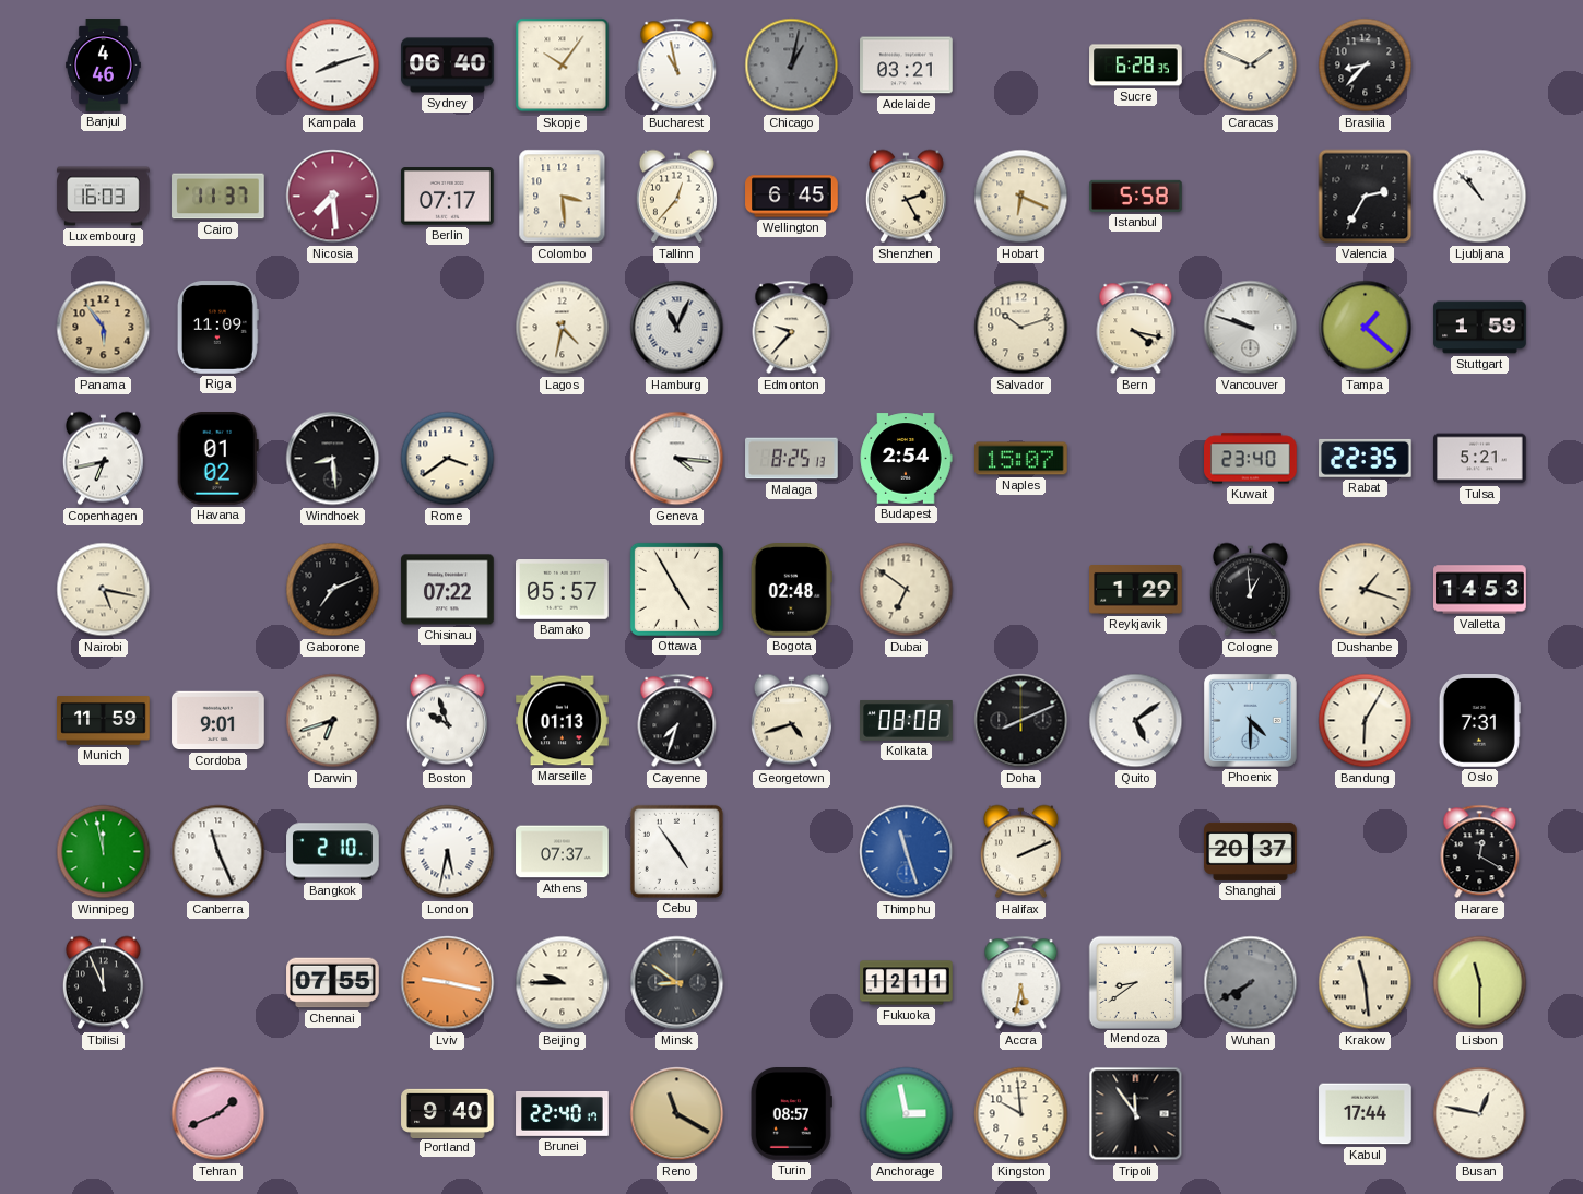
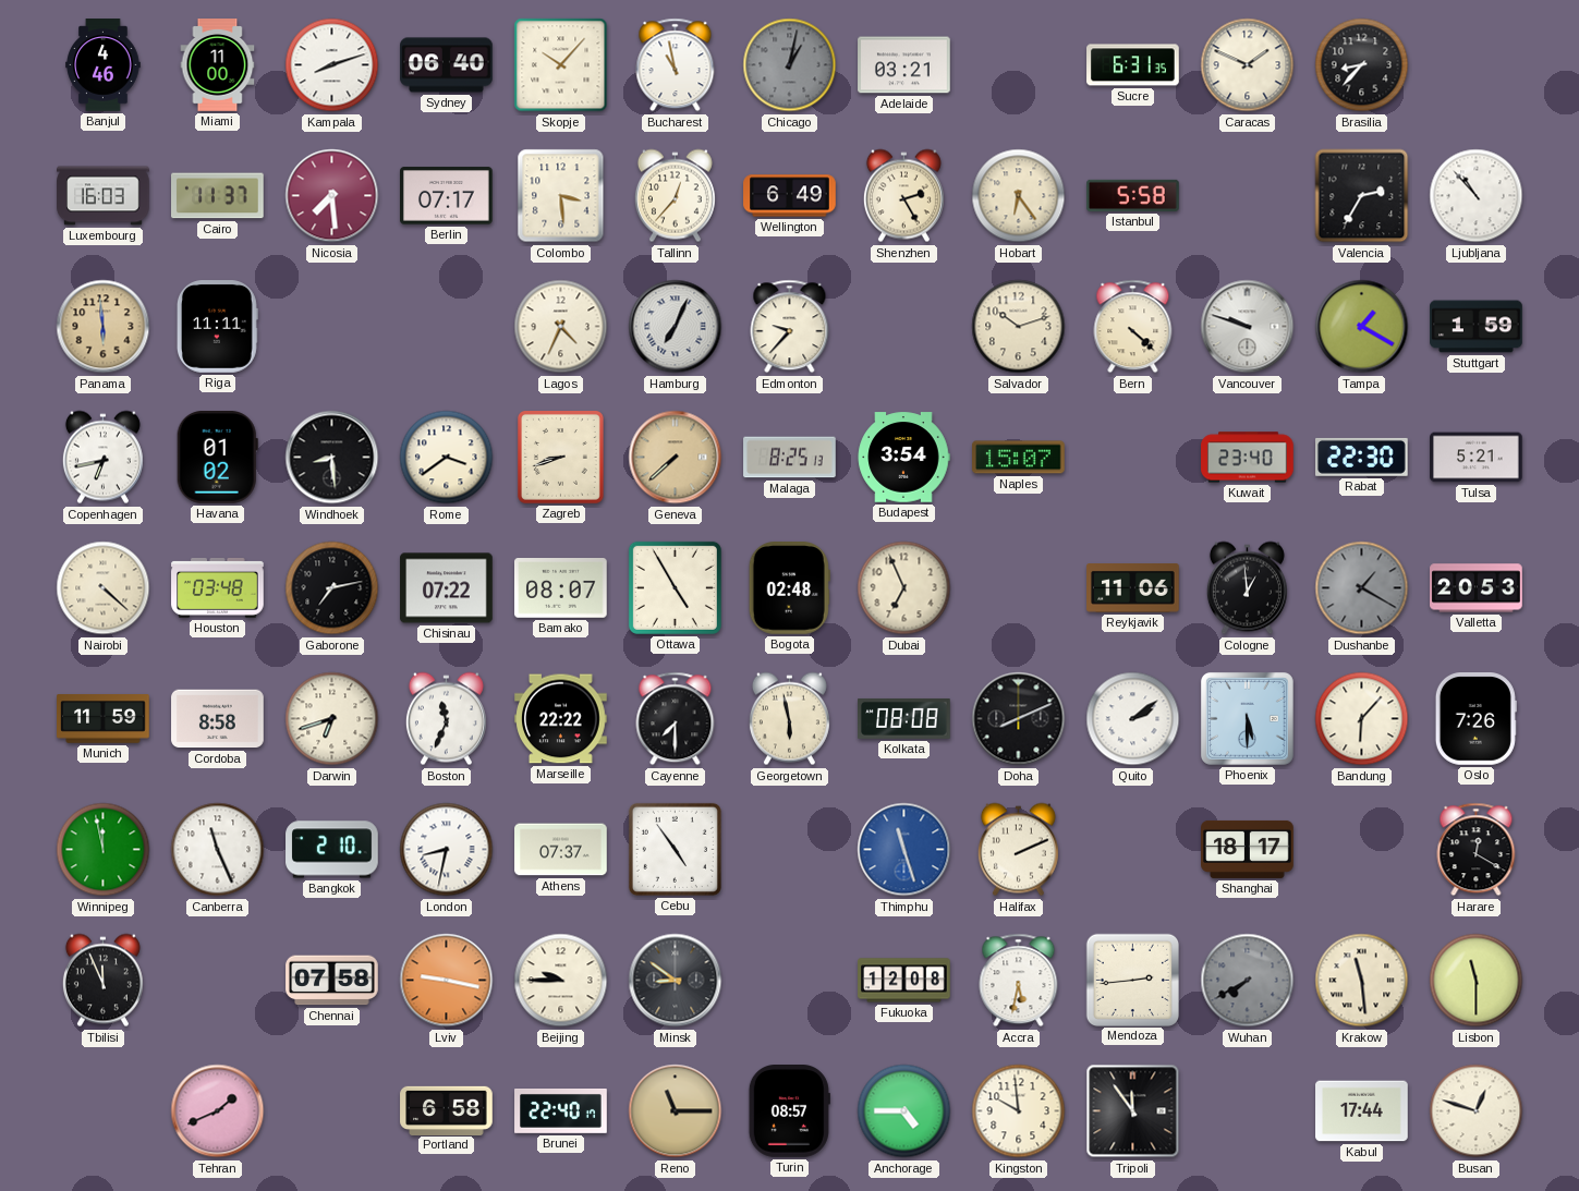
Miami: none -> 11:00
Skopje: 10:06 -> 10:07
Sucre: 6:28 -> 6:31
Wellington: 6:45 -> 6:49
Hobart: 6:19 -> 6:24
Panama: 5:54 -> 5:59
Riga: 11:09 -> 11:11
Lagos: 4:32 -> 4:34
Hamburg: 11:04 -> 7:04
Bern: 4:17 -> 4:22
Tampa: 1:22 -> 1:20
Zagreb: none -> 8:42
Geneva: 4:16 -> 7:38
Geneva dial: white -> champagne
Budapest: 2:54 -> 3:54
Rabat: 22:35 -> 22:30
Nairobi: 5:17 -> 4:22
Houston: none -> 03:48
Gaborone: 7:11 -> 7:13
Bamako: 05:57 -> 08:07
Dubai: 6:51 -> 6:56
Reykjavik: 1:29 -> 11:06
Dushanbe: 1:18 -> 1:20
Dushanbe dial: cream -> grey
Valletta: 14:53 -> 20:53
Cordoba: 9:01 -> 8:58
Boston: 9:57 -> 11:34
Marseille: 01:13 -> 22:22
Cayenne: 7:33 -> 7:30
Georgetown: 4:42 -> 5:58
Quito: 5:09 -> 2:09
Phoenix: 4:30 -> 5:30
Bandung: 6:05 -> 6:07
Oslo: 7:31 -> 7:26
London: 5:32 -> 8:32
Shanghai: 20:37 -> 18:17
Chennai: 07:55 -> 07:58
Fukuoka: 12:11 -> 12:08
Mendoza: 8:39 -> 2:44
Portland: 9:40 -> 6:58
Reno: 11:20 -> 11:15
Anchorage: 2:58 -> 4:45
Busan: 12:47 -> 12:48
